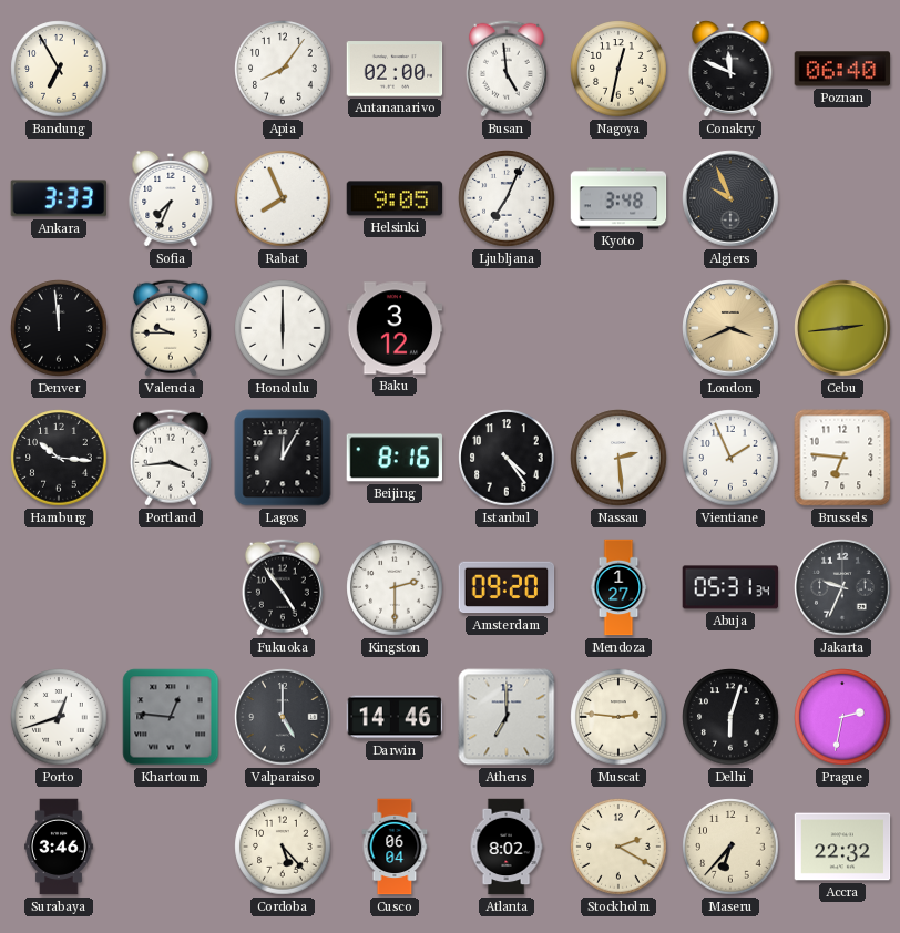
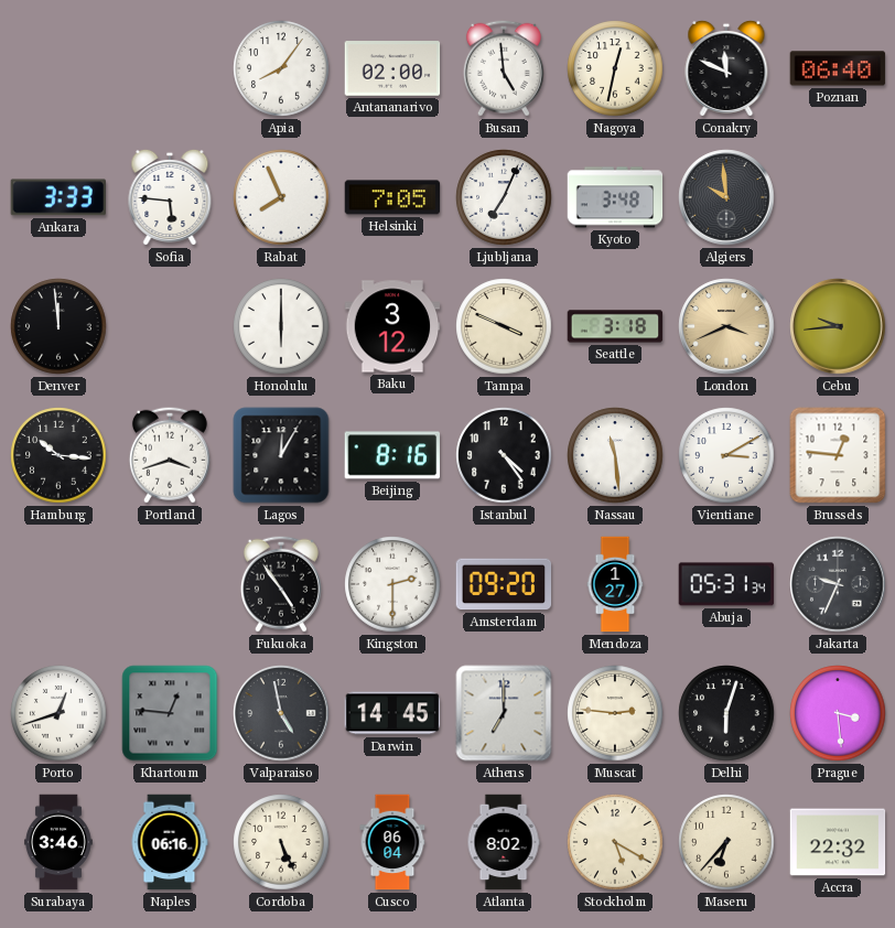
Bandung: 6:55 -> none
Sofia: 7:34 -> 5:46
Helsinki: 9:05 -> 7:05
Algiers: 9:56 -> 9:59
Valencia: 9:45 -> none
Tampa: none -> 3:49
Seattle: none -> 3:18
Cebu: 2:44 -> 9:44
Portland: 3:44 -> 3:42
Nassau: 2:29 -> 11:29
Vientiane: 1:56 -> 3:10
Brussels: 6:46 -> 12:46
Valparaiso: 5:00 -> 4:58
Darwin: 14:46 -> 14:45
Prague: 2:32 -> 3:29
Naples: none -> 06:16
Cordoba: 5:23 -> 5:26
Stockholm: 2:20 -> 5:20
